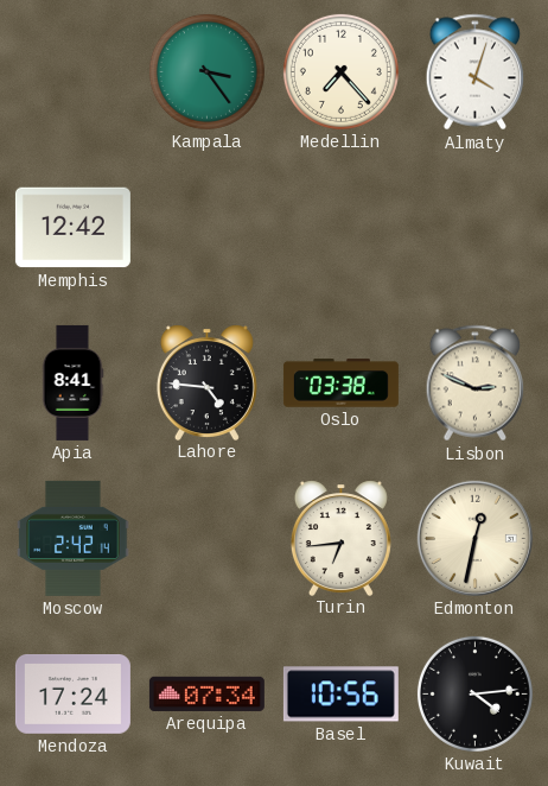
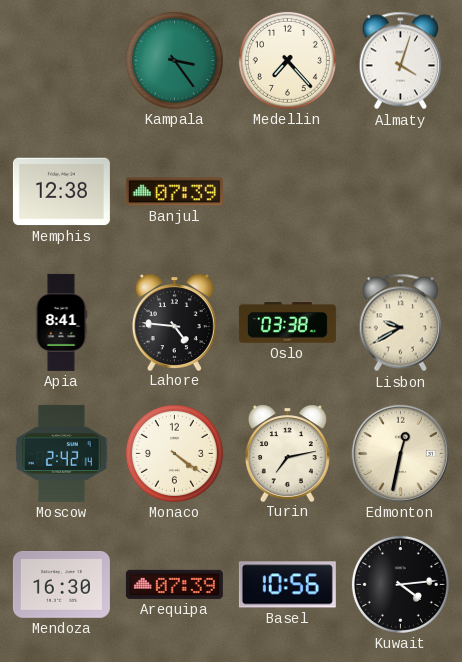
Memphis: 12:42 -> 12:38
Banjul: none -> 07:39
Lisbon: 2:49 -> 9:40
Monaco: none -> 4:21
Turin: 6:44 -> 7:13
Mendoza: 17:24 -> 16:30
Arequipa: 07:34 -> 07:39
